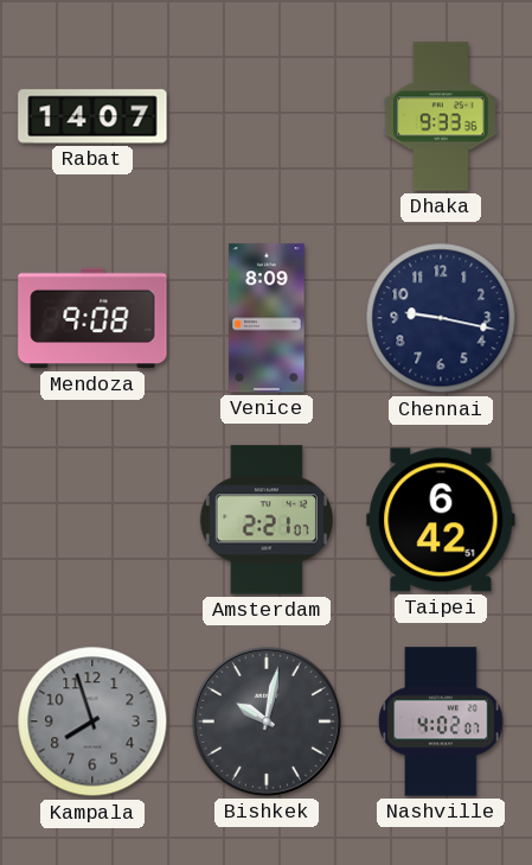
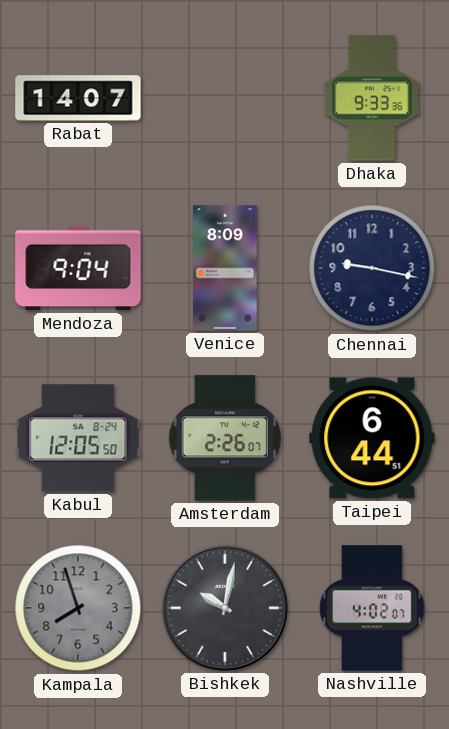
Mendoza: 9:08 -> 9:04
Kabul: none -> 12:05
Amsterdam: 2:21 -> 2:26
Taipei: 6:42 -> 6:44
